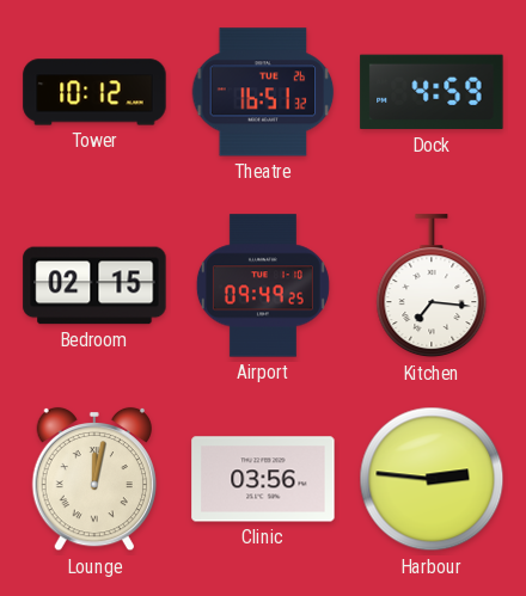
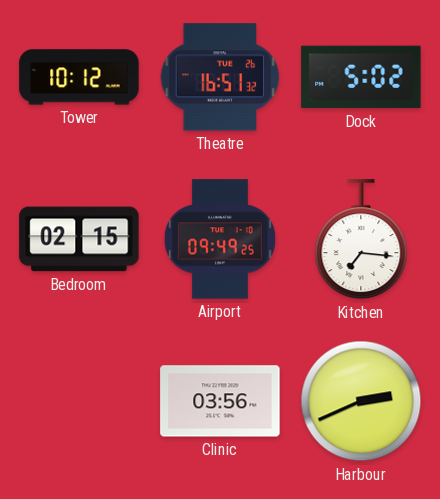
Dock: 4:59 -> 5:02
Lounge: 12:02 -> none
Harbour: 2:46 -> 2:41
